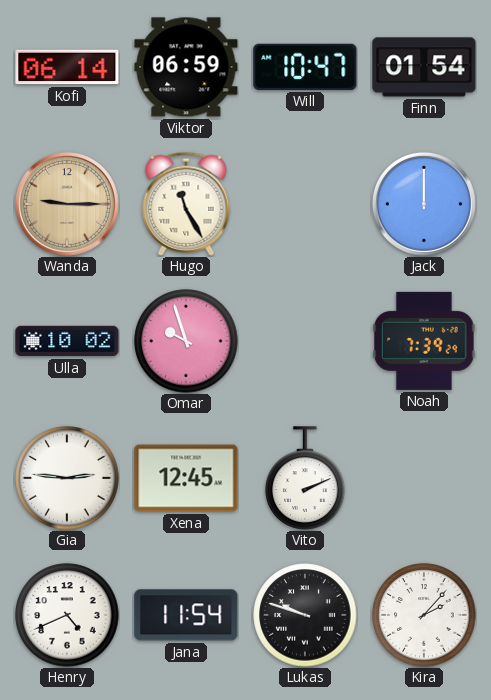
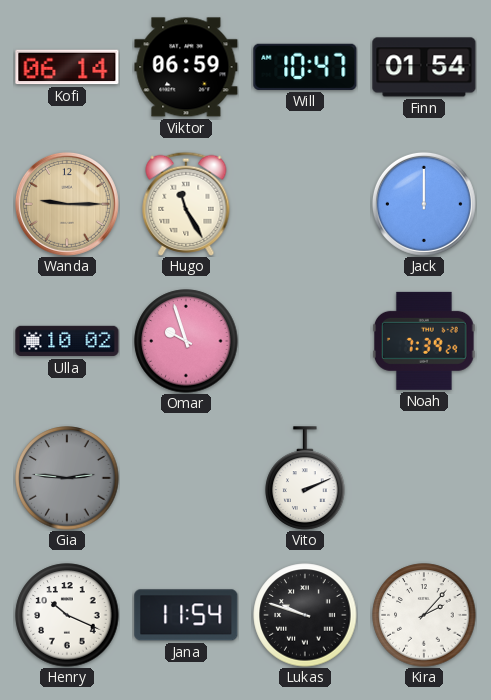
Gia dial: white -> grey
Xena: 12:45 -> none
Henry: 4:41 -> 10:19
